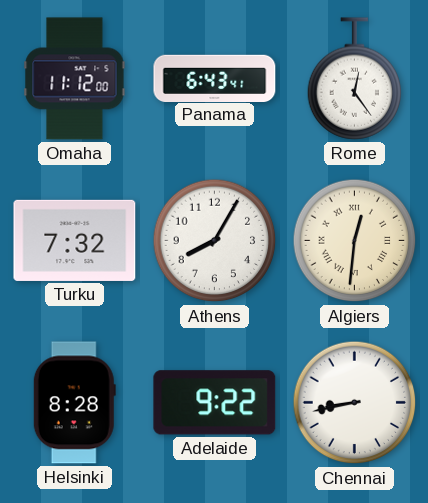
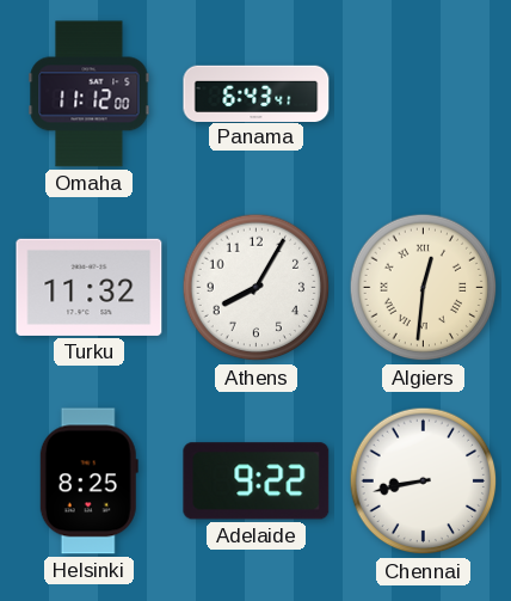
Rome: 12:24 -> none
Turku: 7:32 -> 11:32
Helsinki: 8:28 -> 8:25
